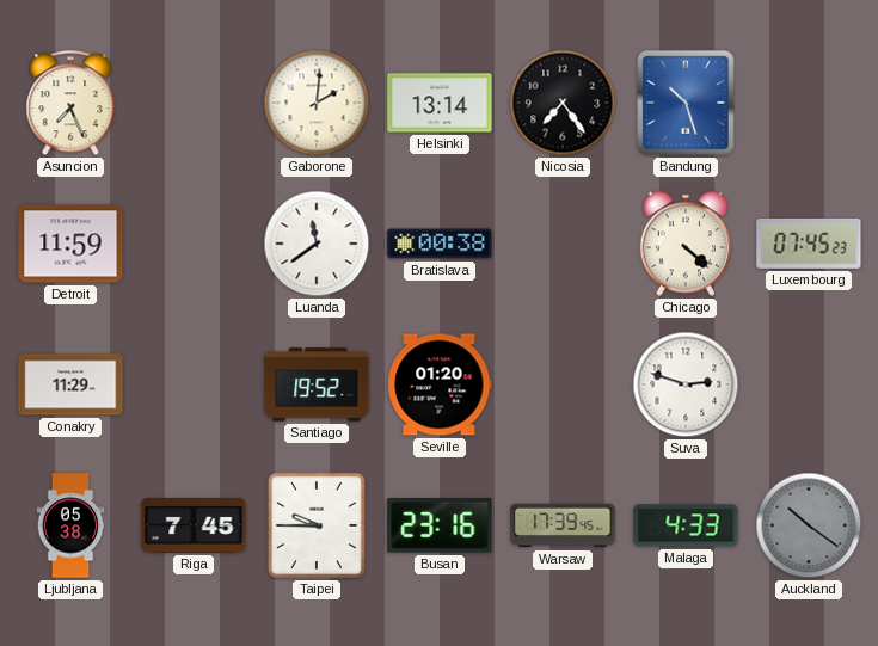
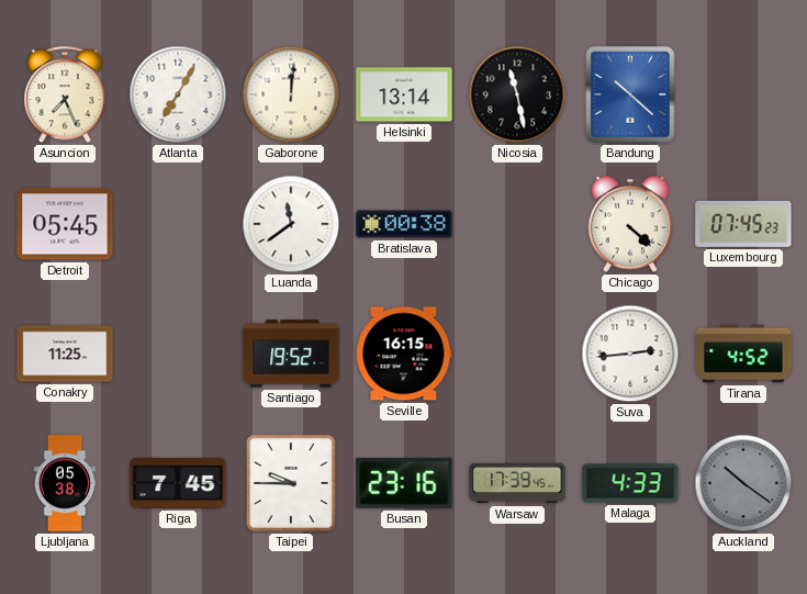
Atlanta: none -> 7:05
Gaborone: 2:01 -> 12:01
Nicosia: 7:24 -> 11:28
Bandung: 10:27 -> 10:22
Detroit: 11:59 -> 05:45
Conakry: 11:29 -> 11:25
Seville: 01:20 -> 16:15
Suva: 2:48 -> 2:44
Tirana: none -> 4:52
